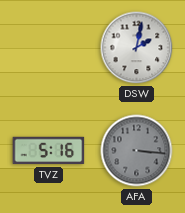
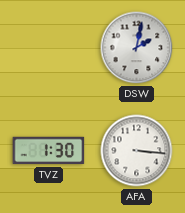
TVZ: 5:16 -> 1:30
AFA dial: grey -> white
